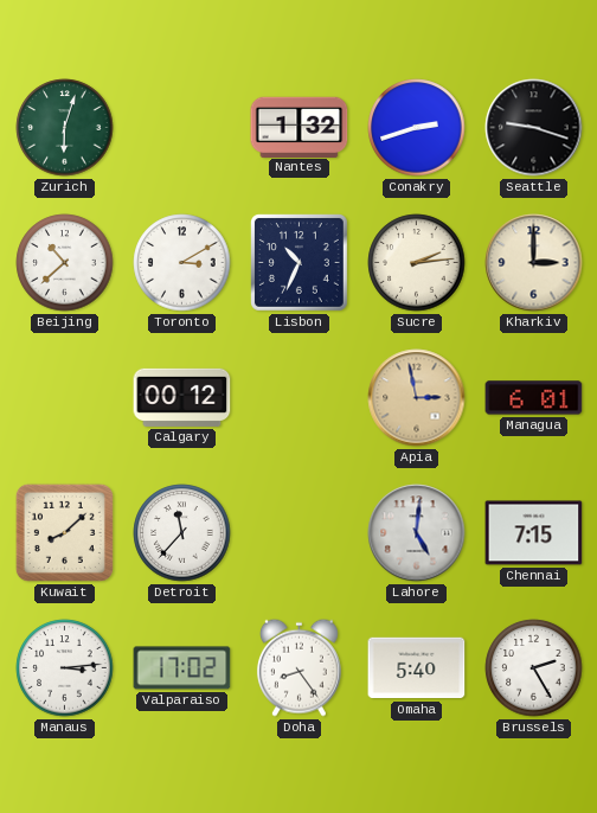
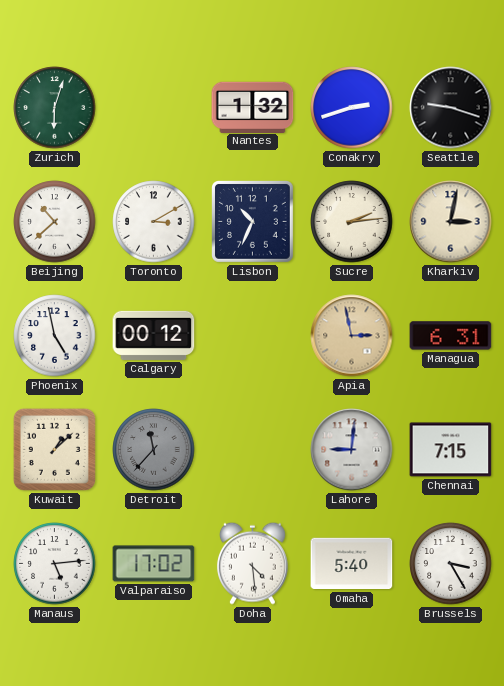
Kharkiv: 3:00 -> 3:02
Phoenix: none -> 4:58
Managua: 6:01 -> 6:31
Kuwait: 8:08 -> 1:08
Detroit dial: white -> grey
Lahore: 5:01 -> 9:01
Manaus: 3:14 -> 5:14
Doha: 8:24 -> 4:29
Brussels: 2:25 -> 3:25
